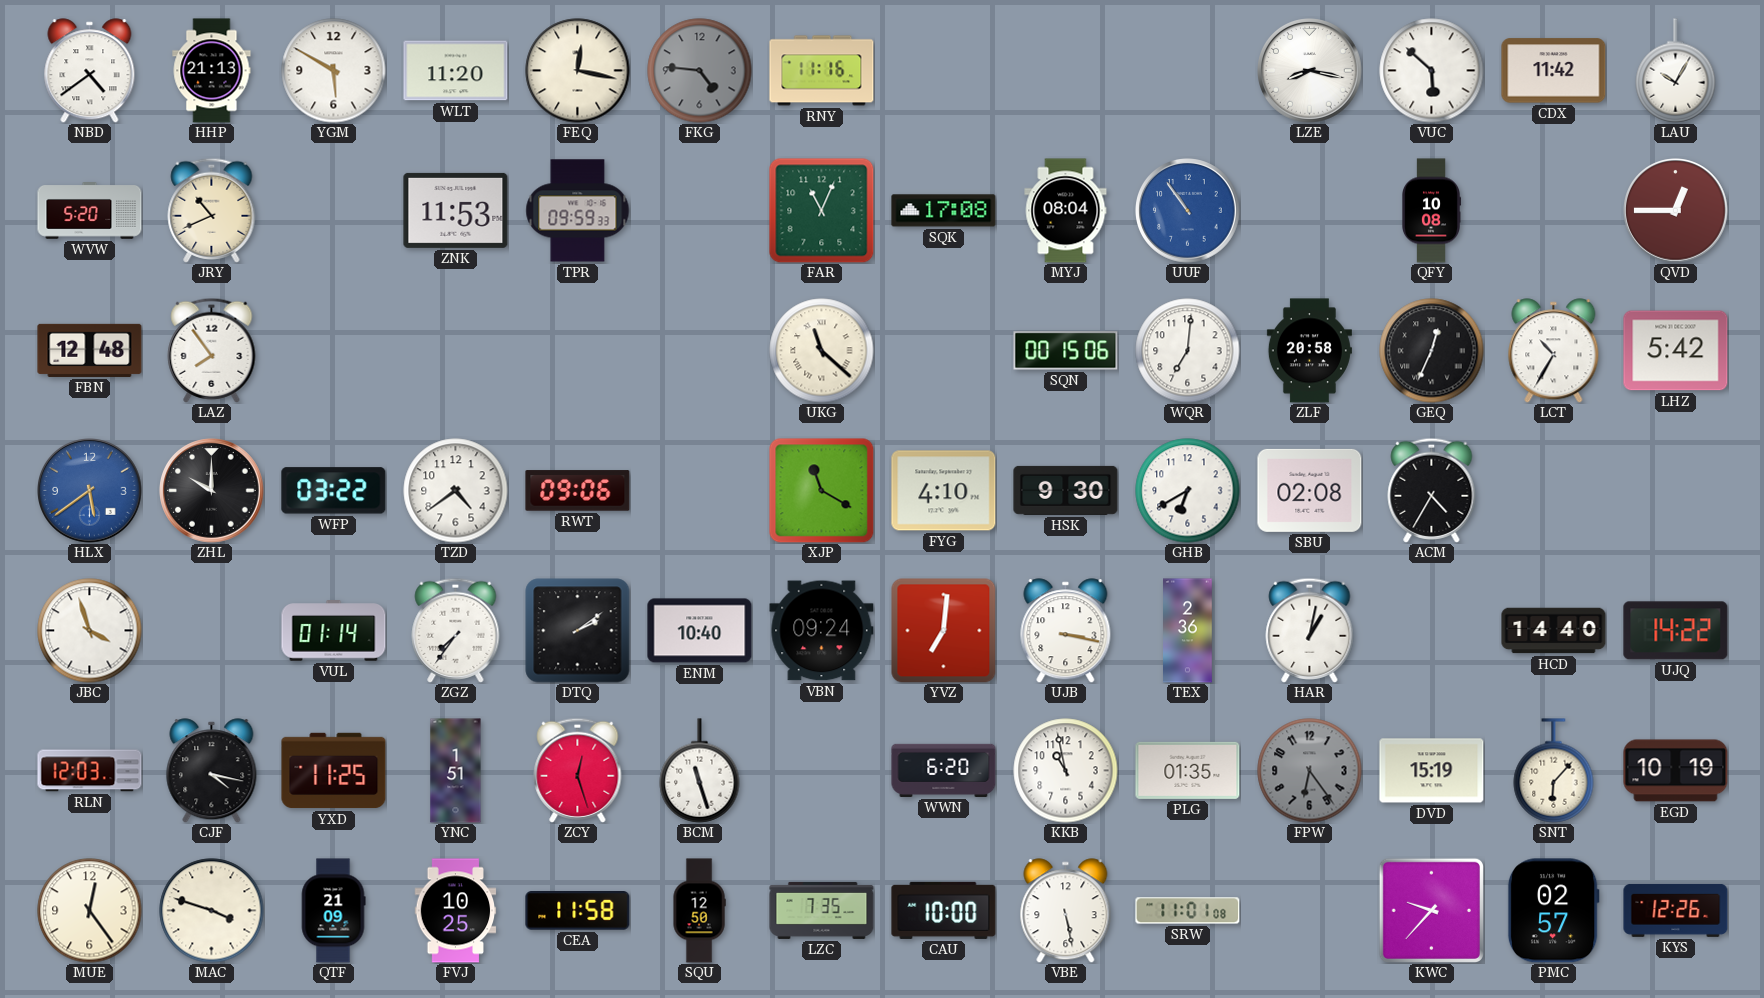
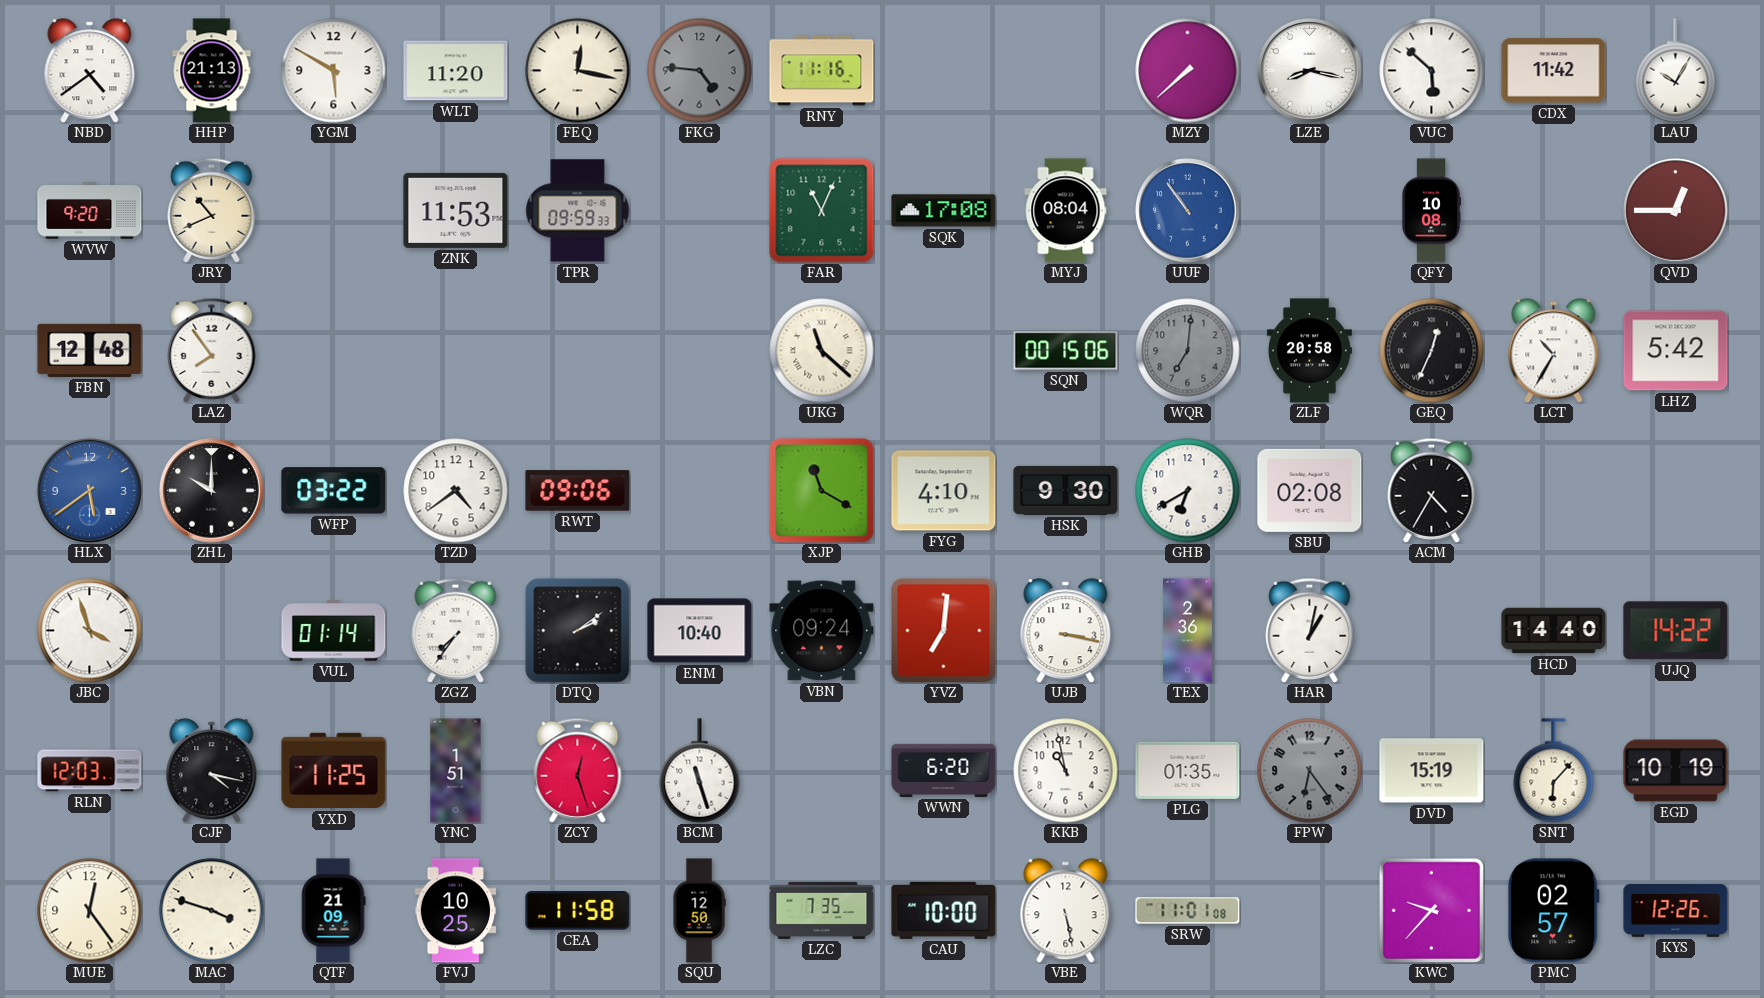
MZY: none -> 7:38
WVW: 5:20 -> 9:20
WQR dial: white -> grey
